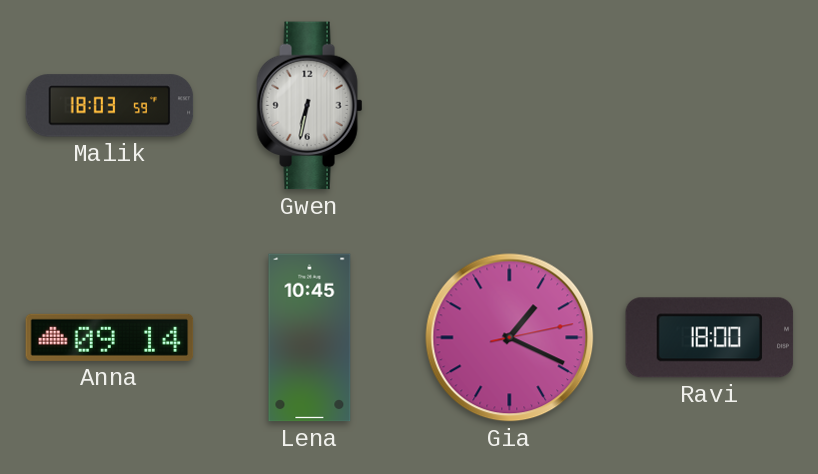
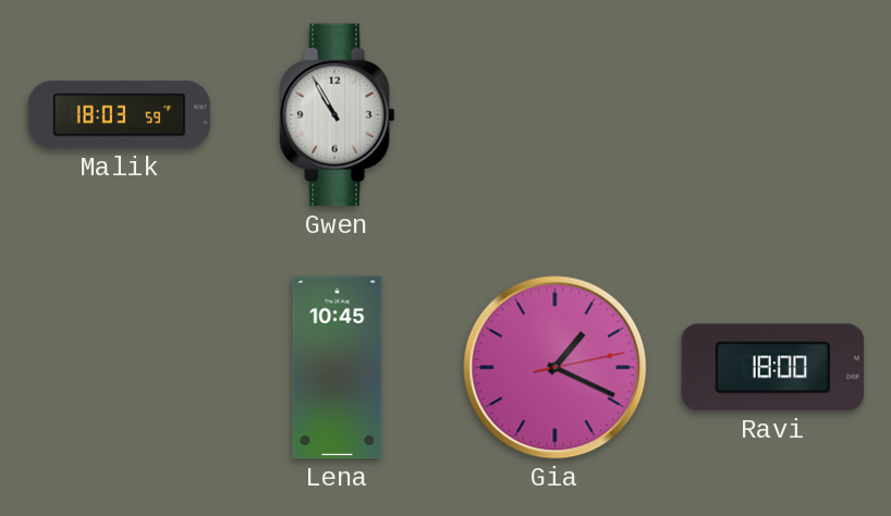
Gwen: 6:32 -> 10:55
Anna: 09:14 -> none
